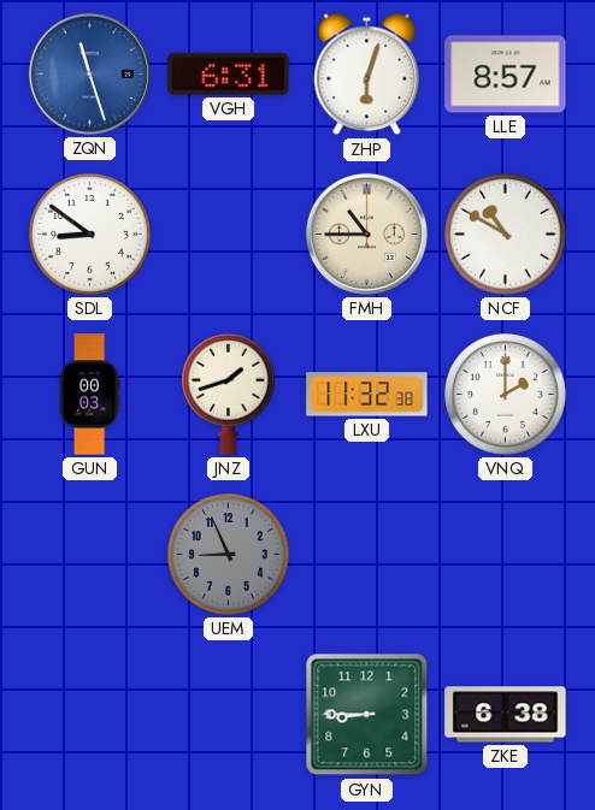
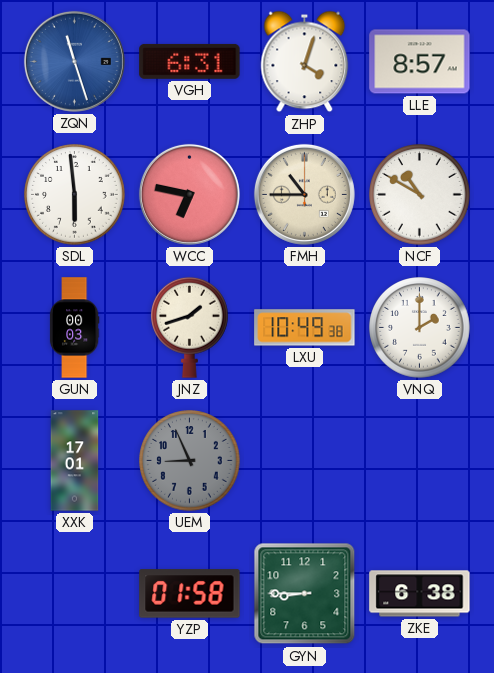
ZHP: 6:03 -> 4:03
SDL: 8:51 -> 5:59
WCC: none -> 6:47
LXU: 11:32 -> 10:49
XXK: none -> 17:01
YZP: none -> 01:58
